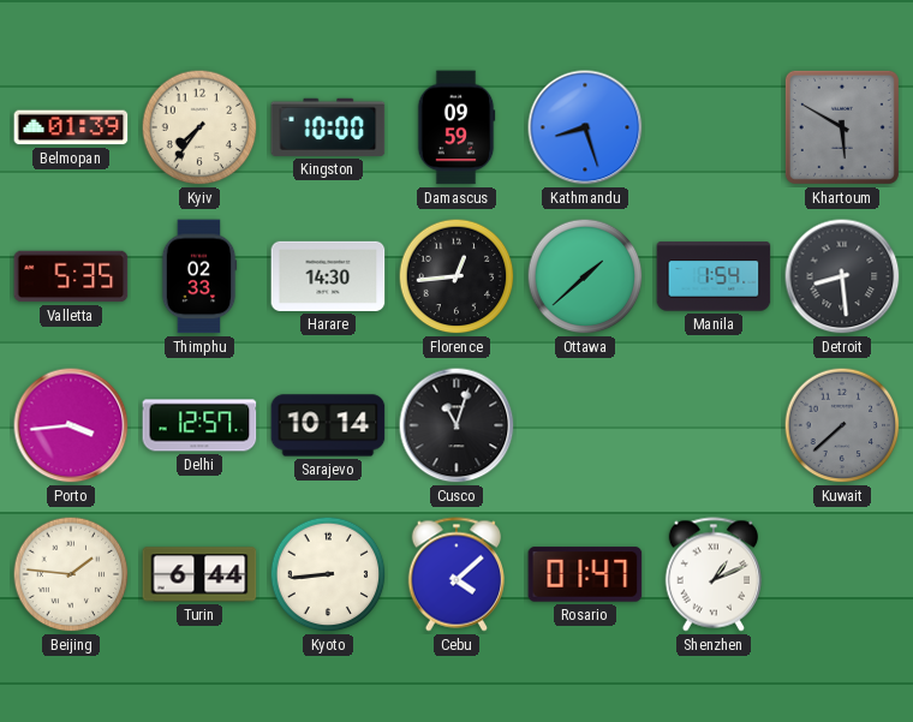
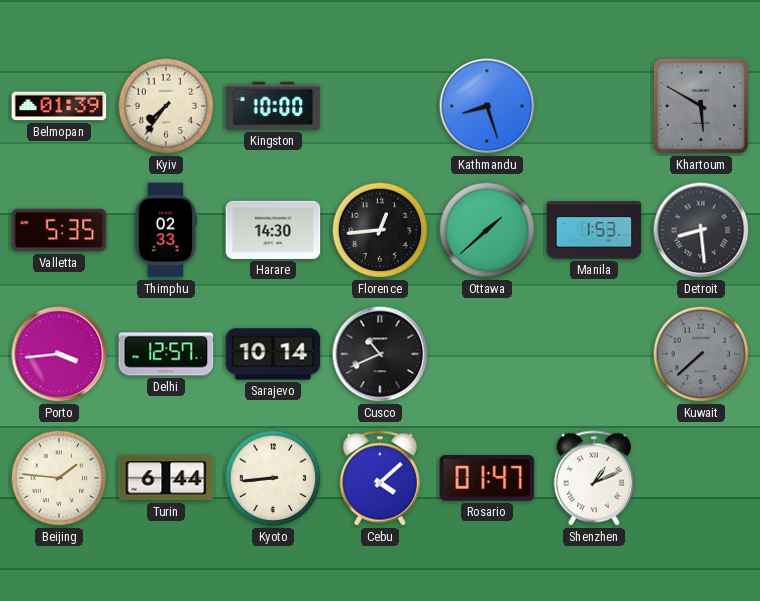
Damascus: 09:59 -> none
Manila: 1:54 -> 1:53
Cusco: 11:03 -> 10:41
